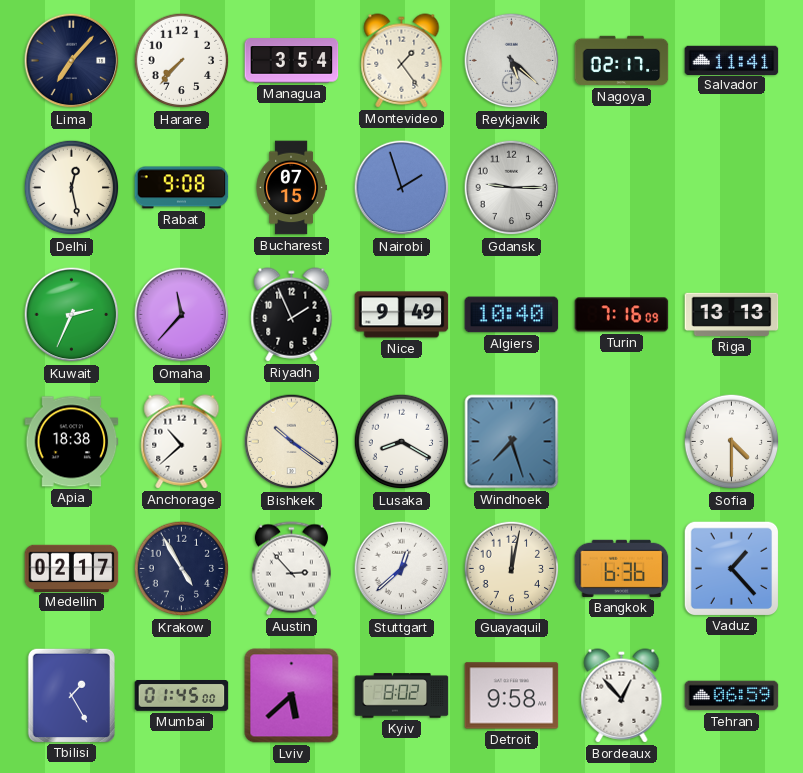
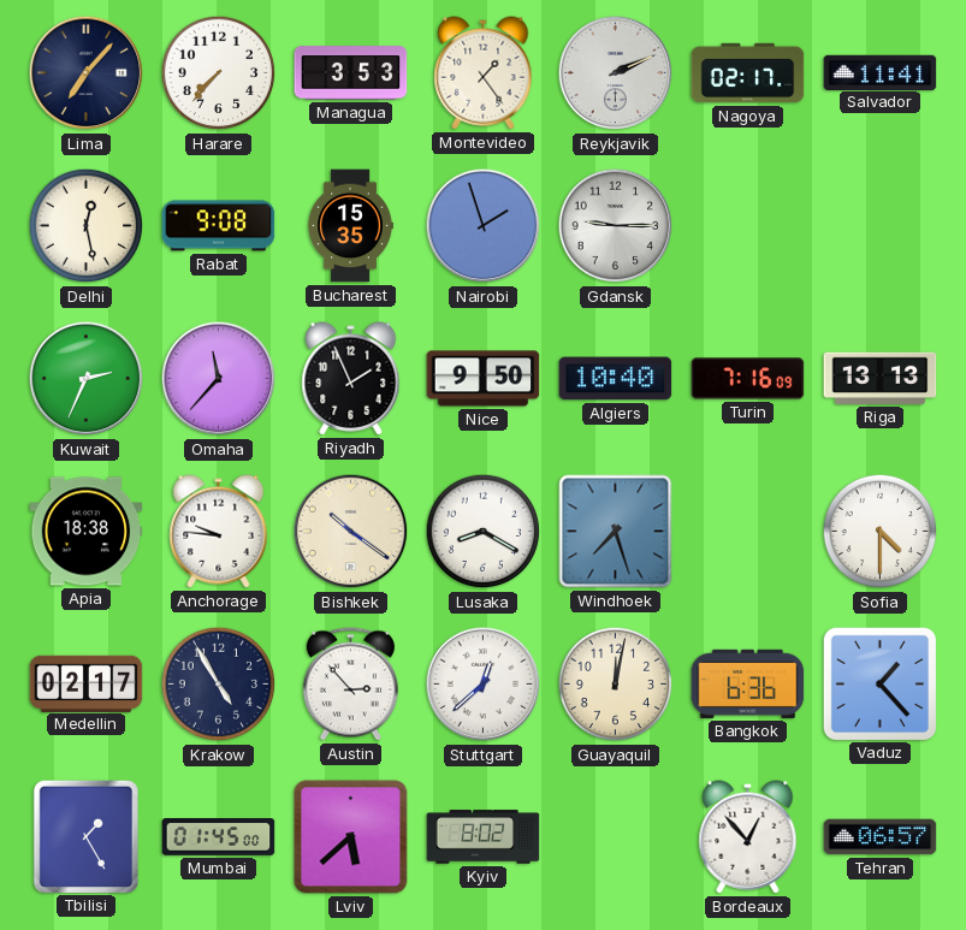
Managua: 3:54 -> 3:53
Reykjavik: 5:22 -> 2:11
Bucharest: 07:15 -> 15:35
Nice: 9:49 -> 9:50
Anchorage: 10:38 -> 9:46
Detroit: 9:58 -> none
Tehran: 06:59 -> 06:57
